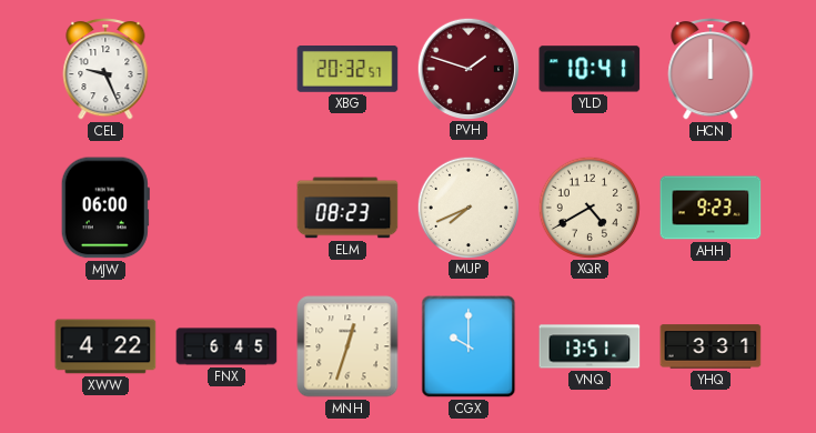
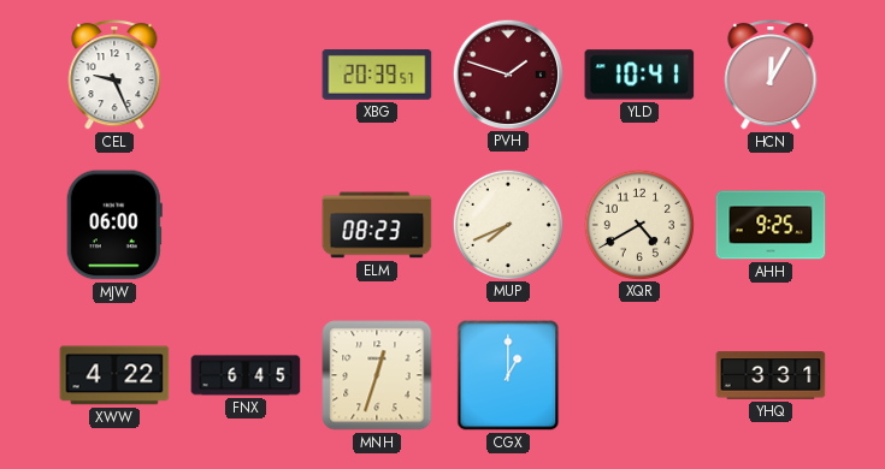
XBG: 20:32 -> 20:39
HCN: 12:00 -> 12:05
AHH: 9:23 -> 9:25
CGX: 10:00 -> 1:00
VNQ: 13:51 -> none
